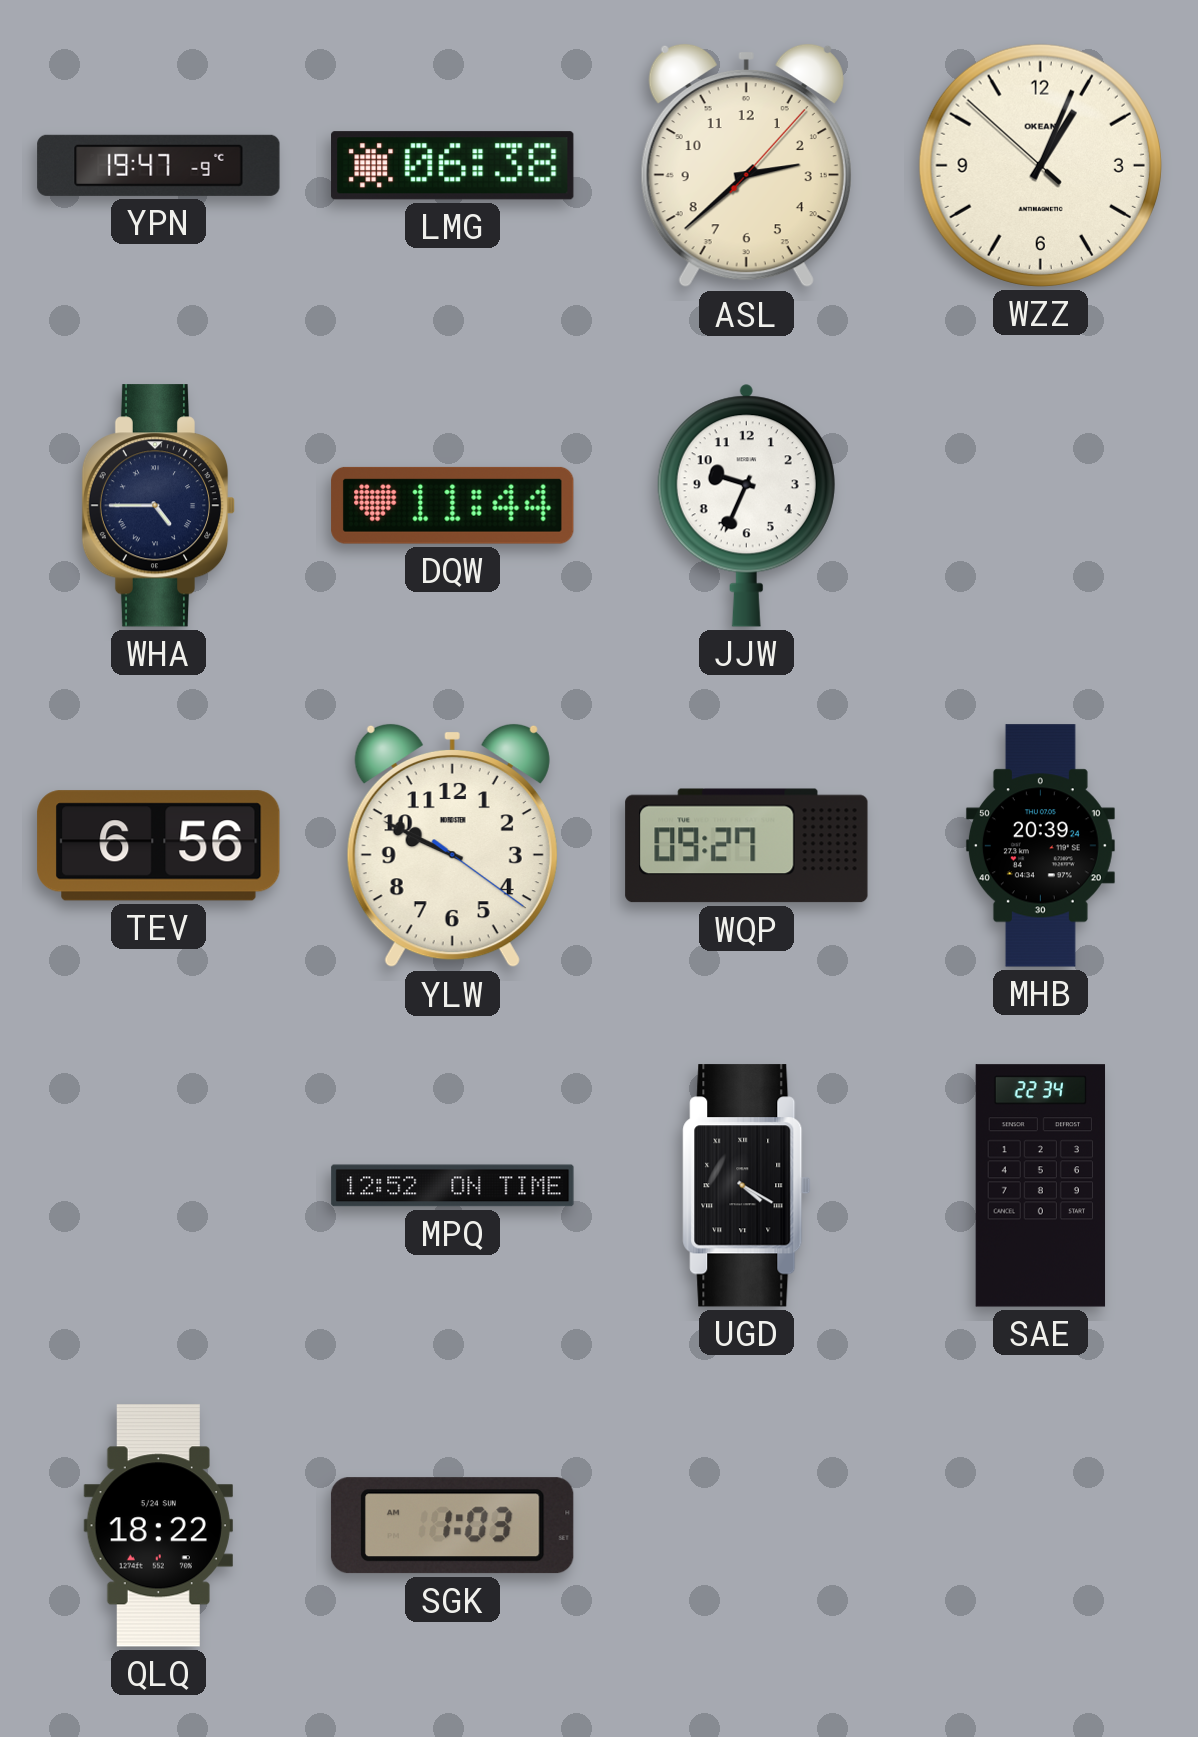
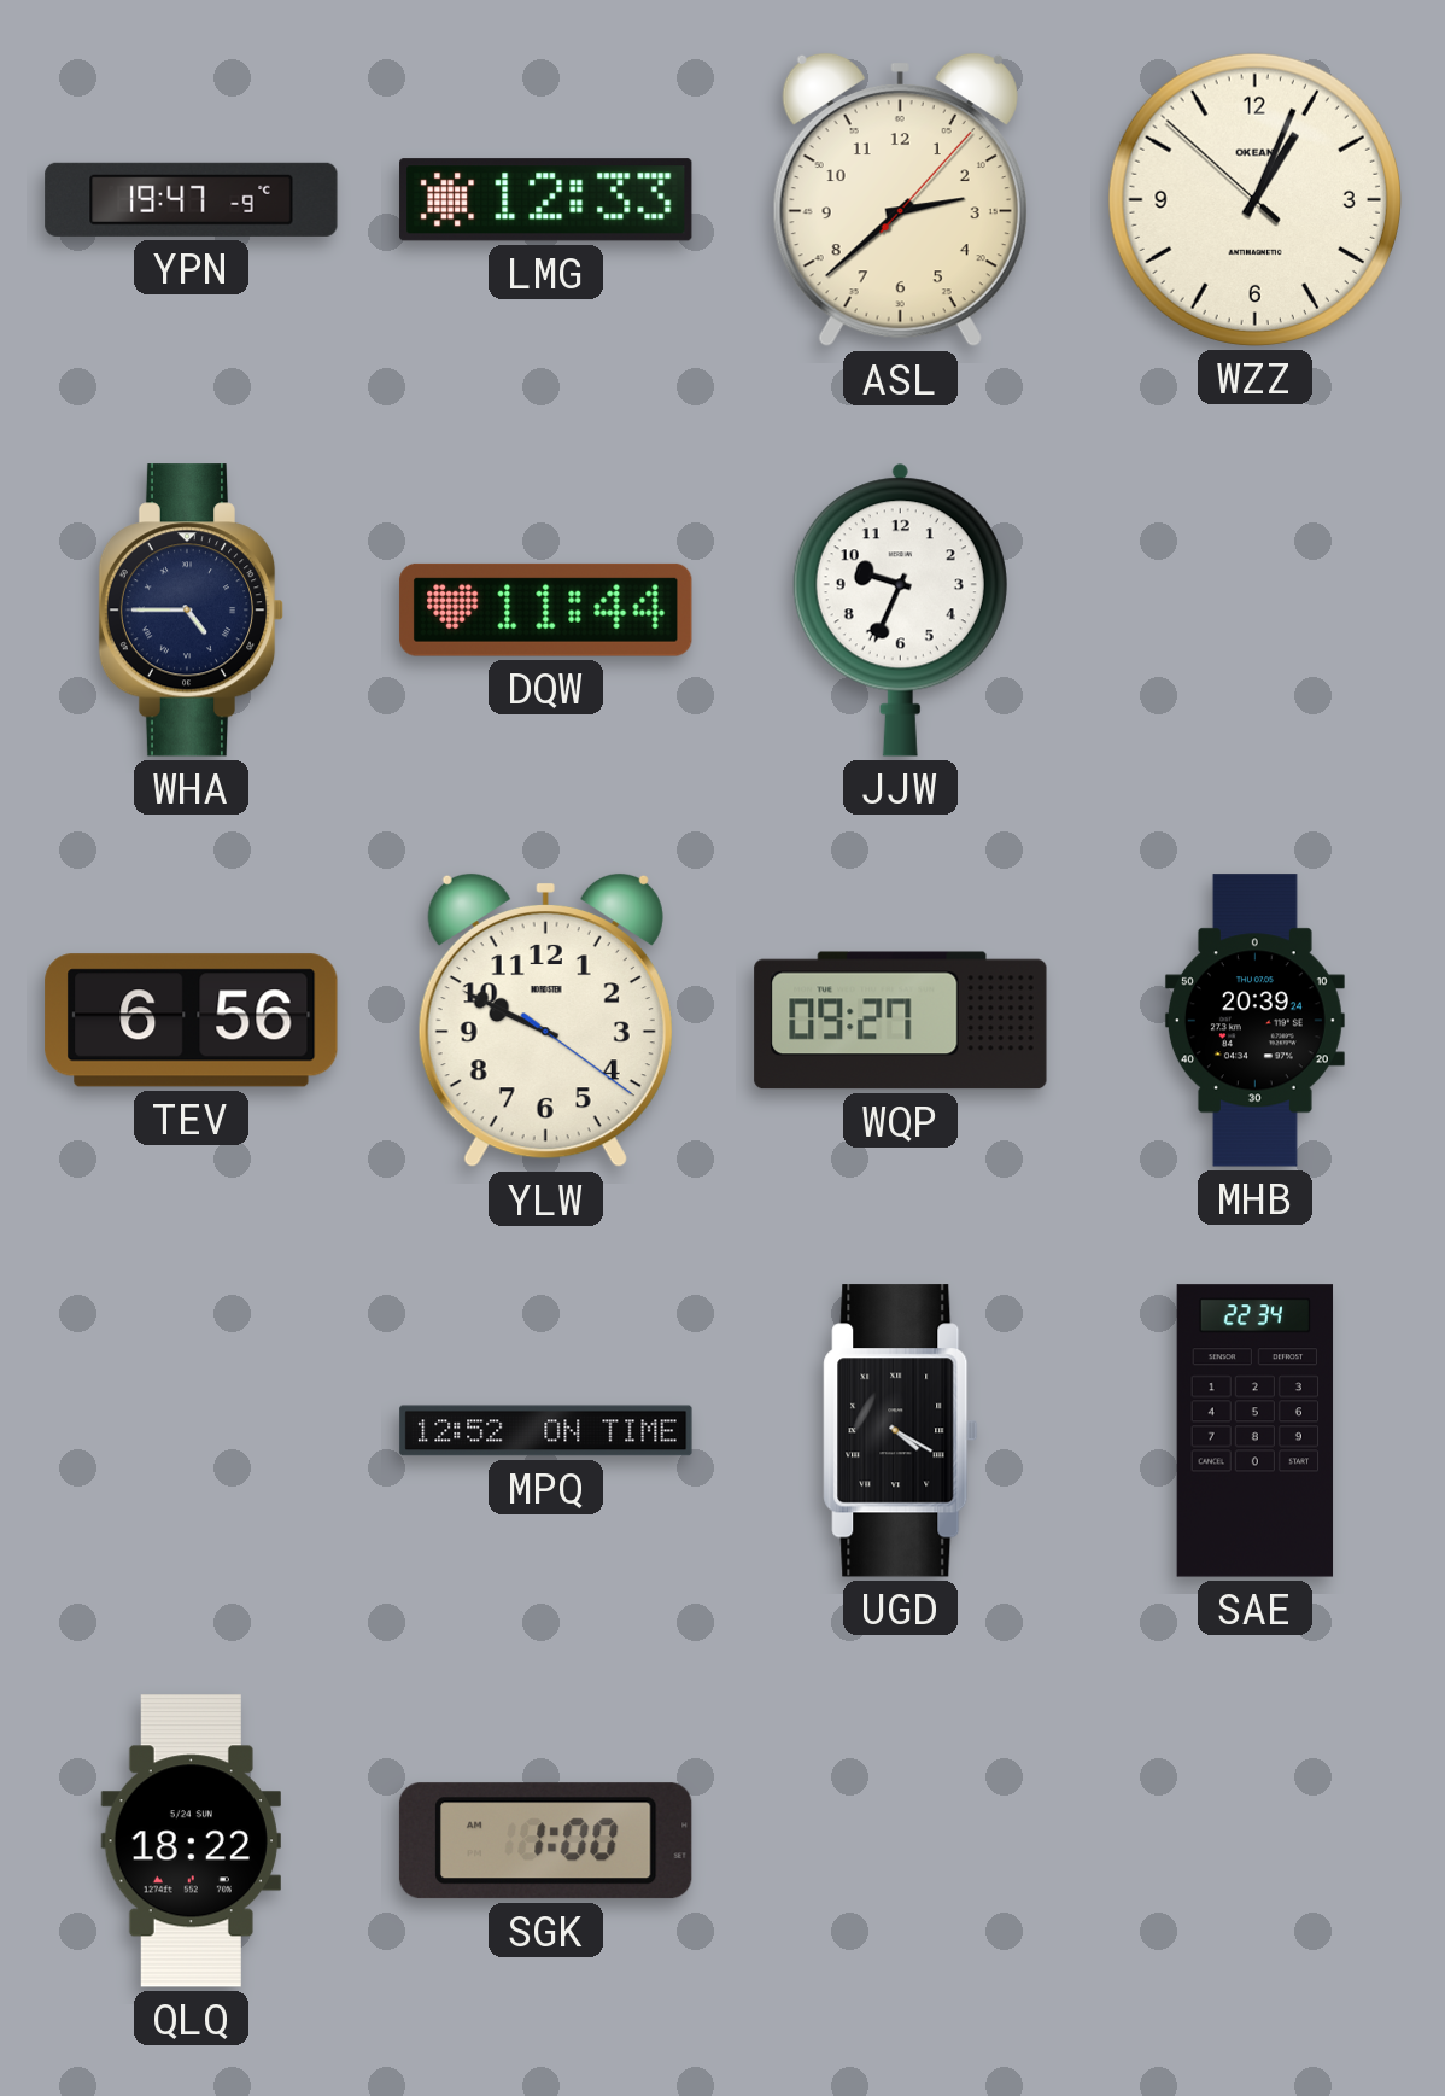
LMG: 06:38 -> 12:33
SGK: 1:03 -> 1:00
